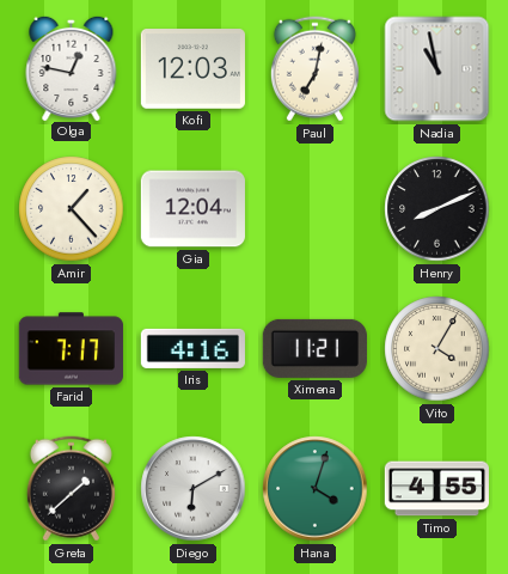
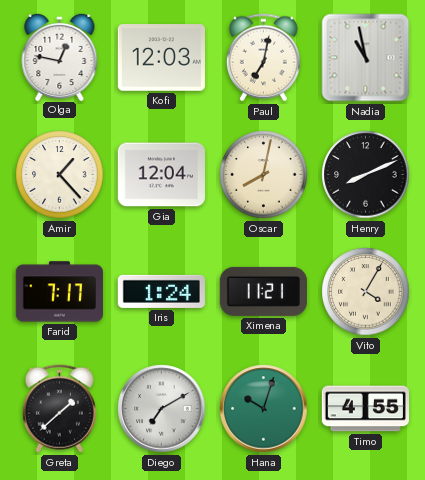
Oscar: none -> 8:02
Iris: 4:16 -> 1:24
Diego: 6:10 -> 7:10
Hana: 4:03 -> 10:03
